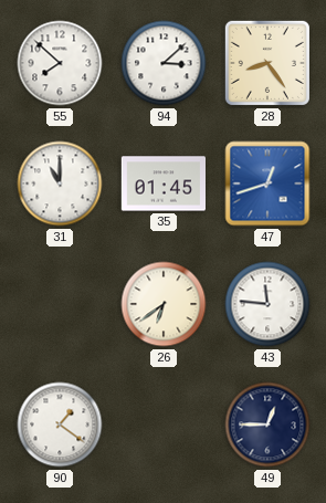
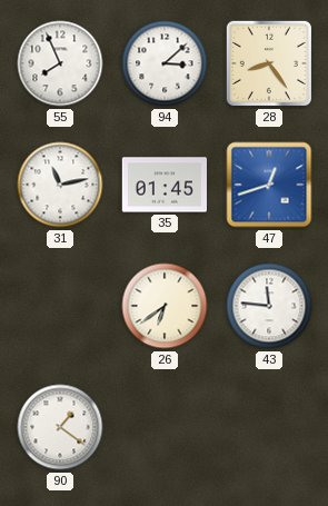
55: 7:52 -> 7:56
31: 11:00 -> 11:13
49: 12:45 -> none
